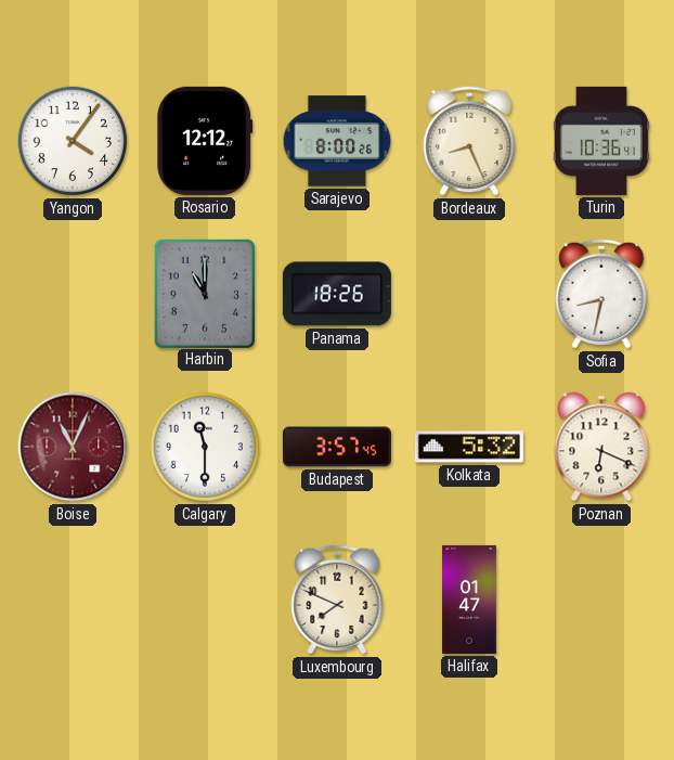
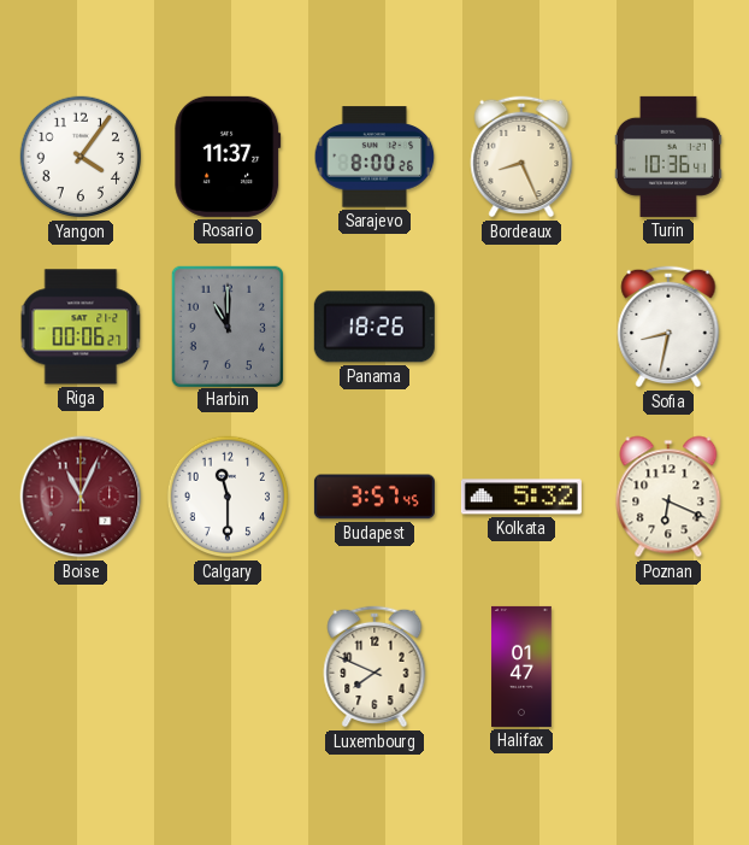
Rosario: 12:12 -> 11:37
Riga: none -> 00:06
